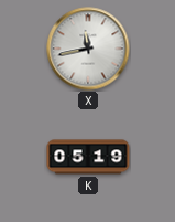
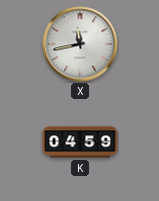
K: 05:19 -> 04:59
